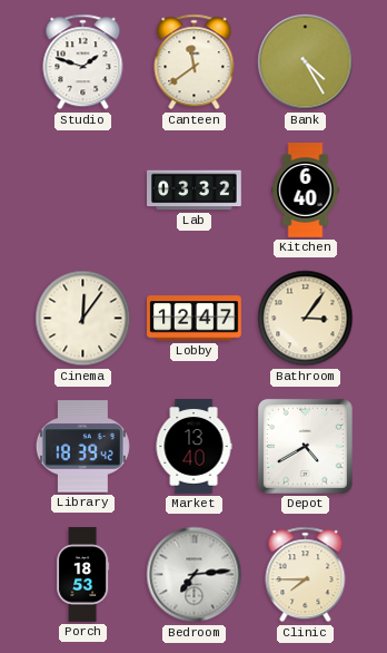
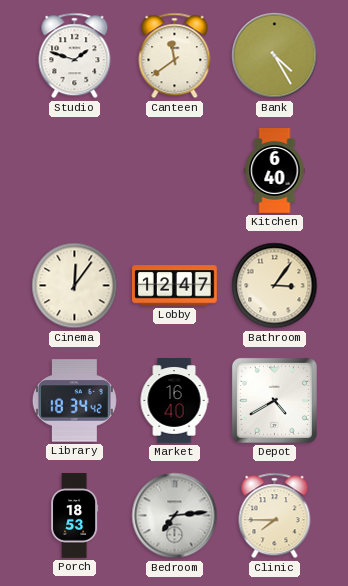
Lab: 03:32 -> none
Library: 18:39 -> 18:34
Market: 13:40 -> 16:40
